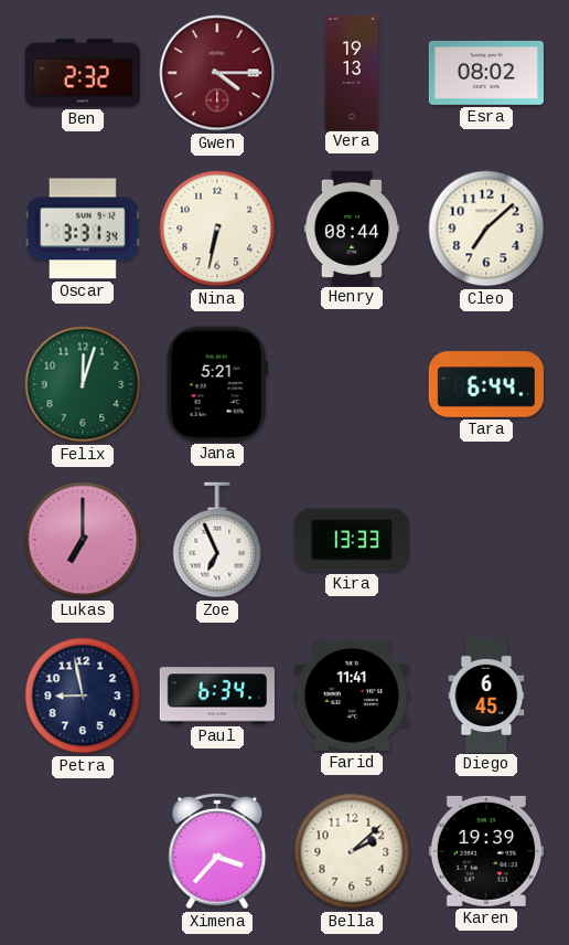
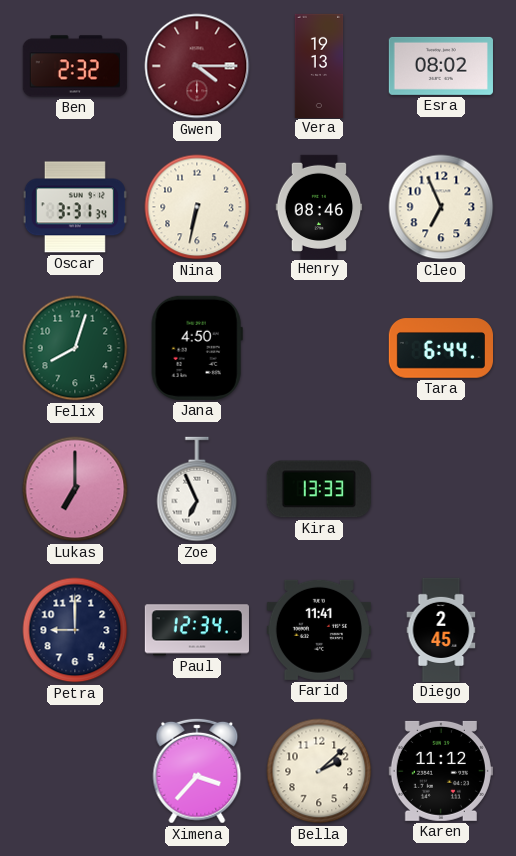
Henry: 08:44 -> 08:46
Cleo: 7:08 -> 6:56
Felix: 12:03 -> 8:03
Jana: 5:21 -> 4:50
Petra: 8:58 -> 9:00
Paul: 6:34 -> 12:34
Diego: 6:45 -> 2:45
Karen: 19:39 -> 11:12
